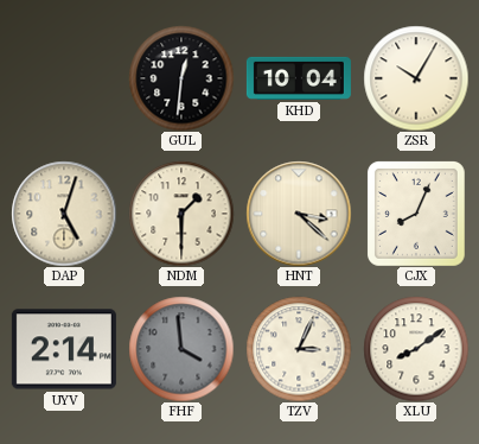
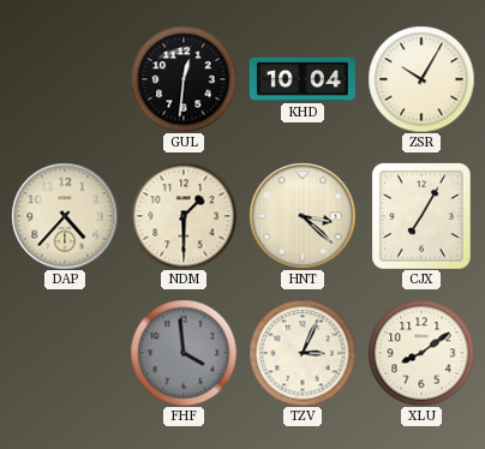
DAP: 5:03 -> 4:37
CJX: 8:04 -> 7:05
UYV: 2:14 -> none
